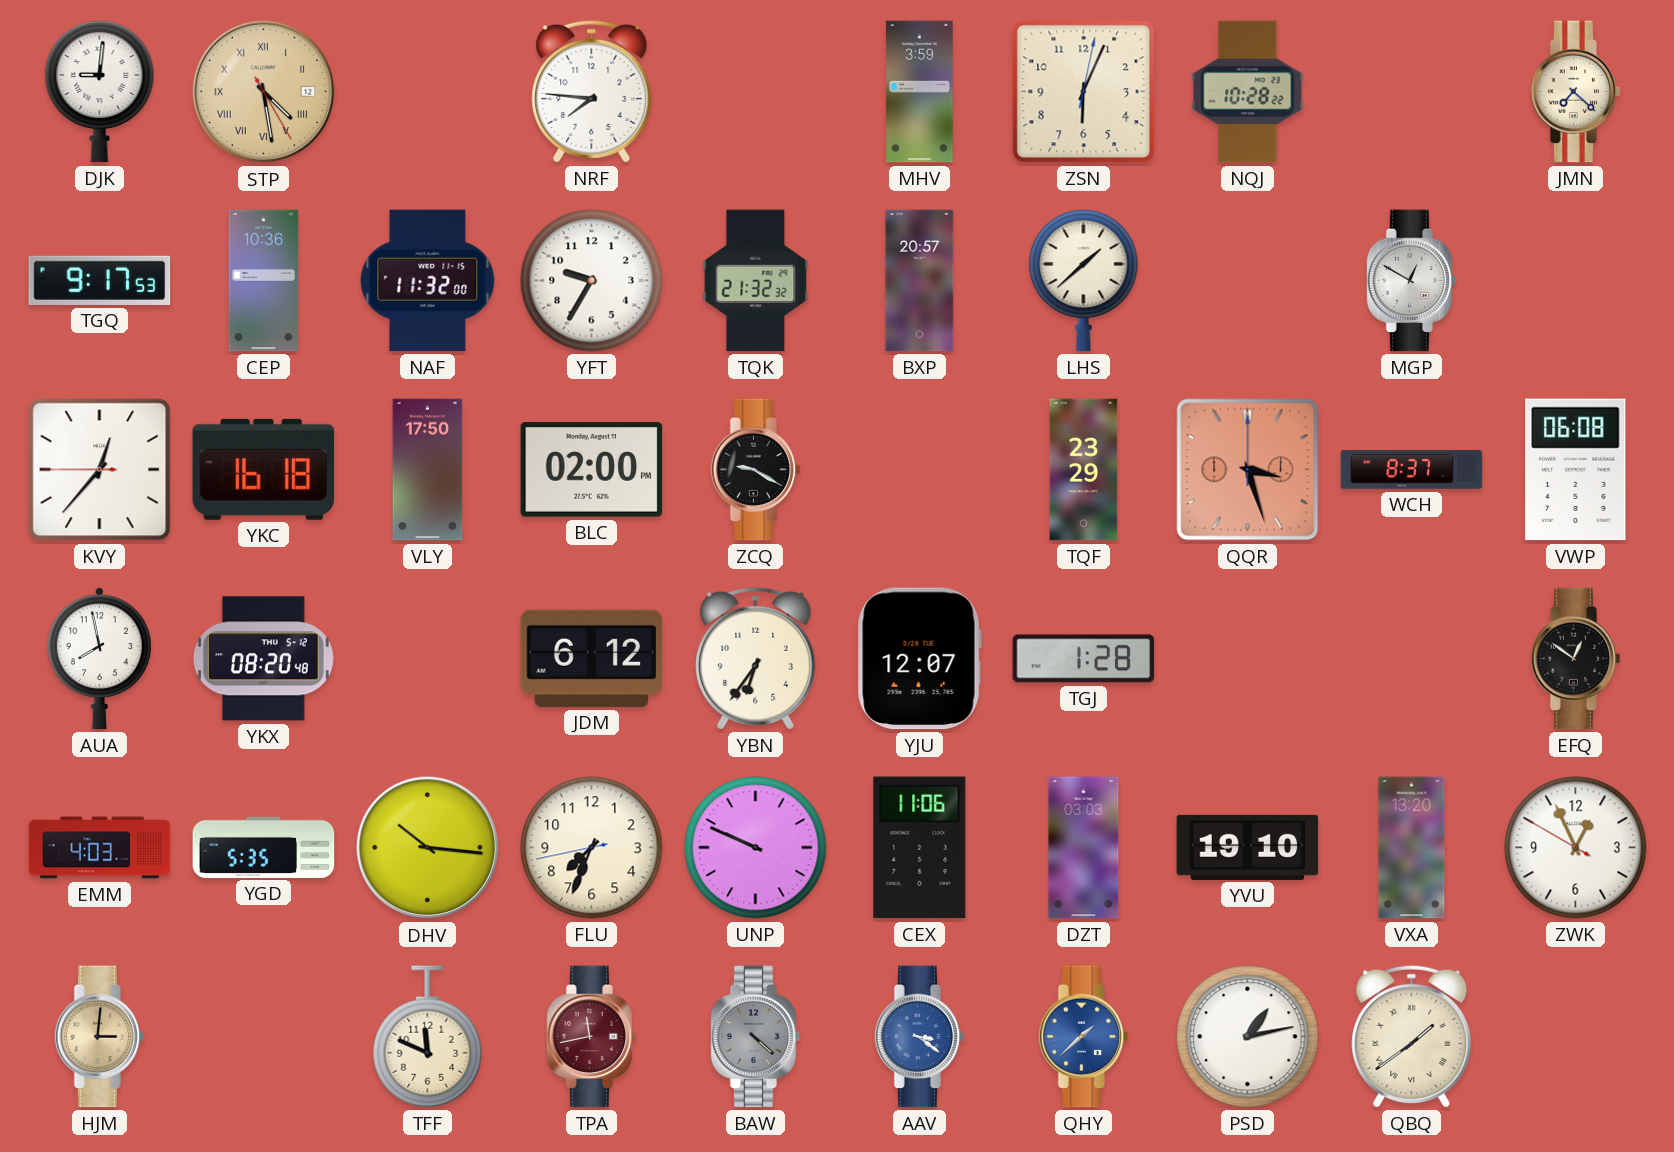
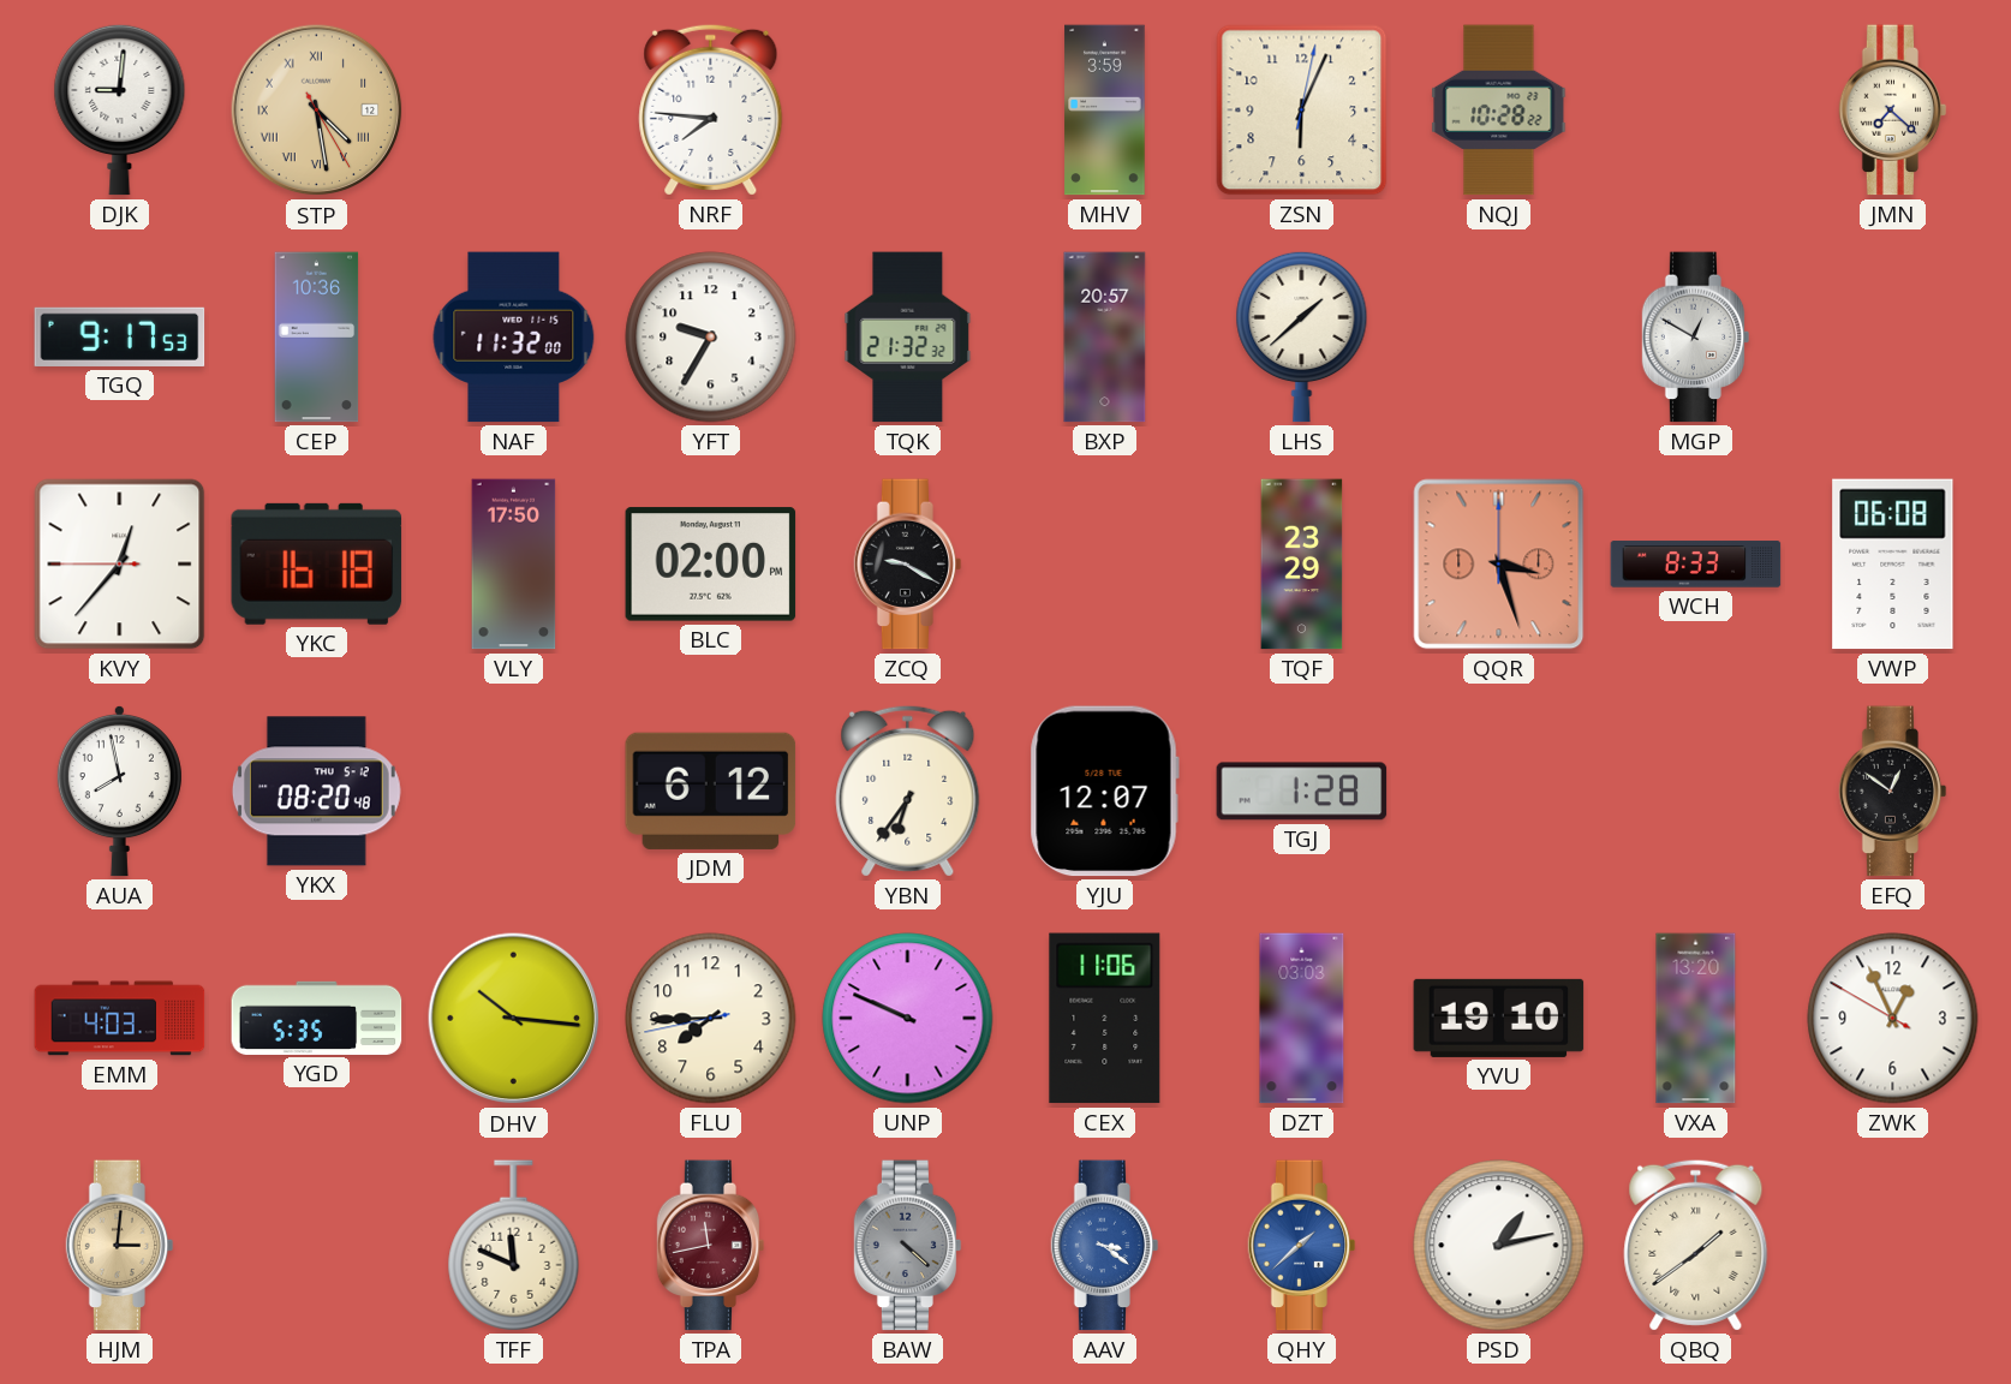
WCH: 8:37 -> 8:33
FLU: 7:33 -> 7:44
